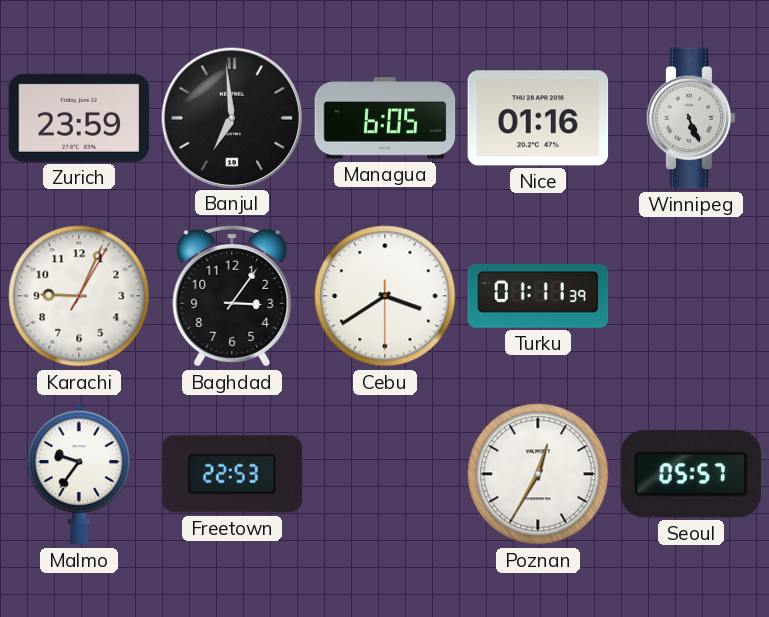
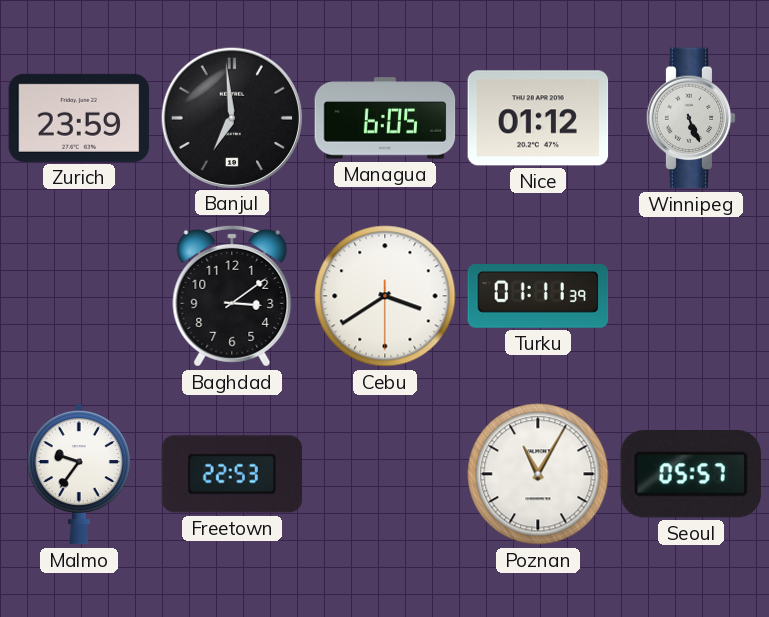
Nice: 01:16 -> 01:12
Karachi: 9:04 -> none
Baghdad: 3:06 -> 3:09
Poznan: 12:35 -> 11:05
